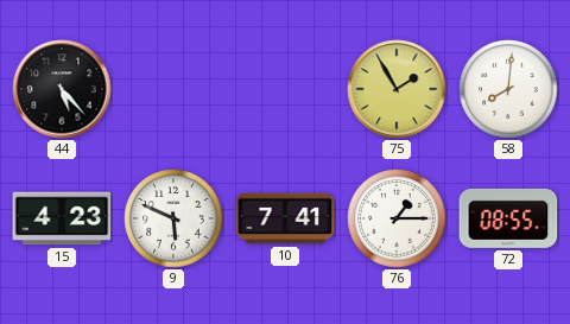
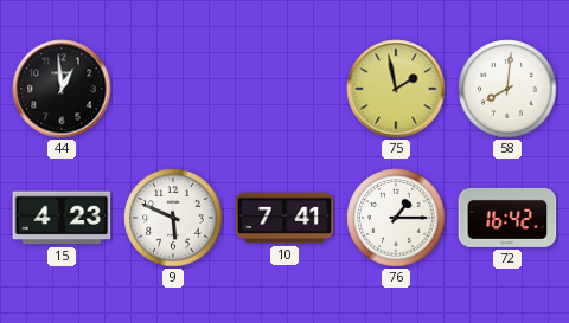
44: 5:23 -> 12:59
75: 1:55 -> 1:58
72: 08:55 -> 16:42
